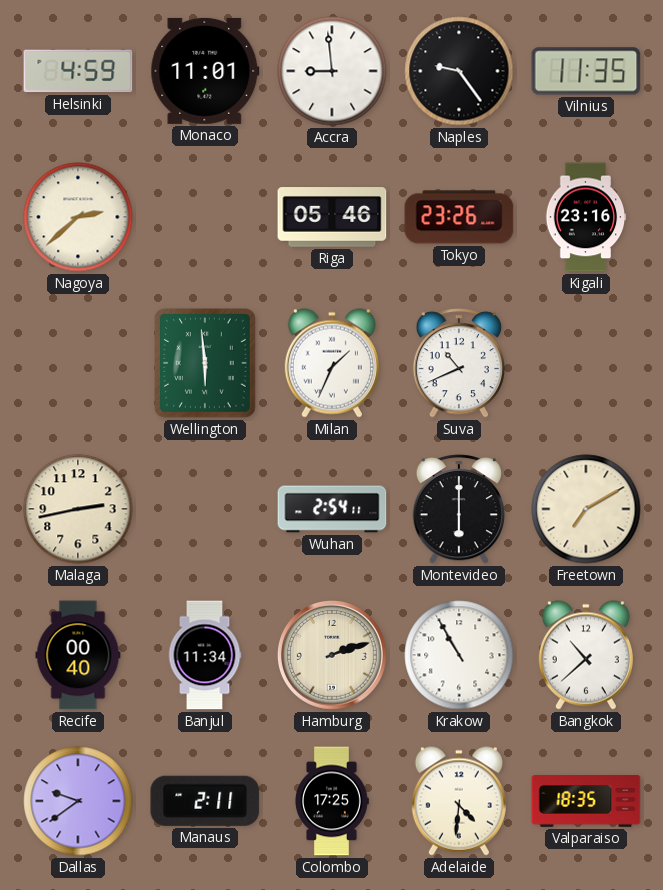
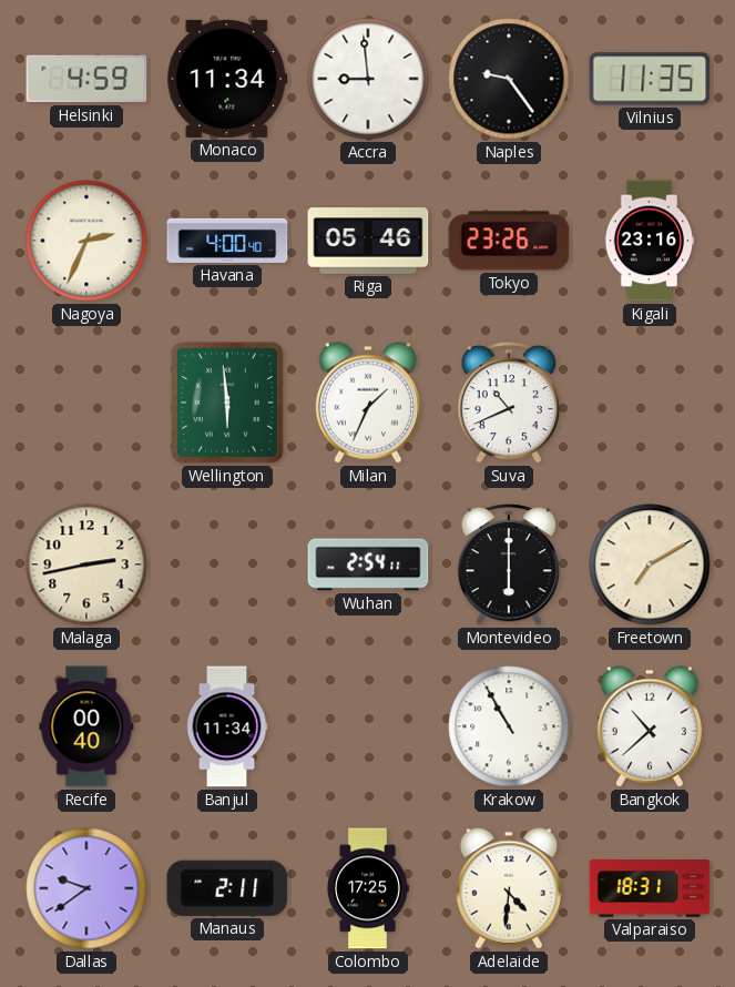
Monaco: 11:01 -> 11:34
Nagoya: 2:38 -> 2:34
Havana: none -> 4:00
Hamburg: 2:12 -> none
Valparaiso: 18:35 -> 18:31
